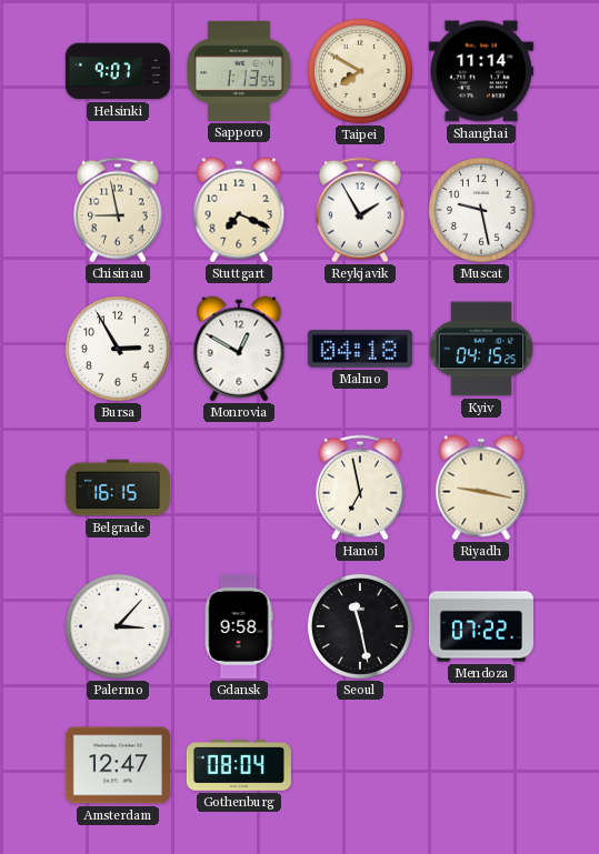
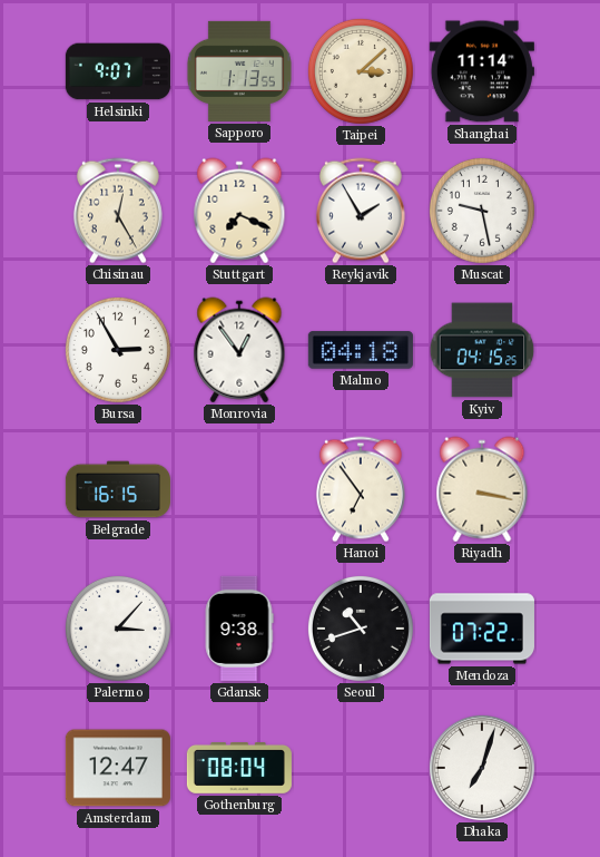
Taipei: 7:50 -> 3:08
Chisinau: 8:58 -> 12:25
Monrovia: 12:50 -> 12:54
Hanoi: 6:58 -> 6:54
Riyadh: 9:17 -> 3:17
Gdansk: 9:58 -> 9:38
Seoul: 11:28 -> 10:42
Dhaka: none -> 7:03
